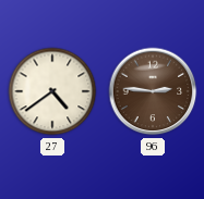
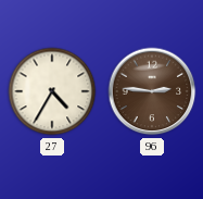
27: 4:39 -> 4:35
